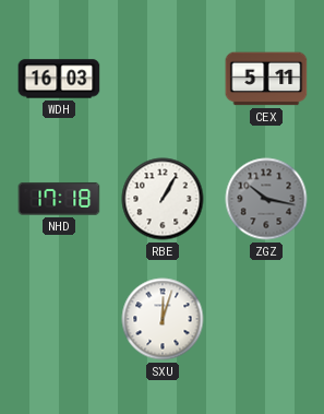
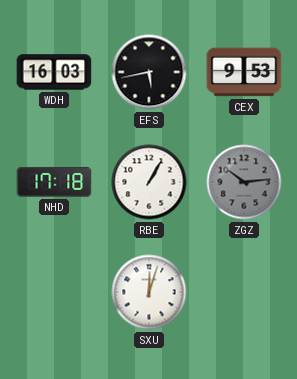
EFS: none -> 5:43
CEX: 5:11 -> 9:53
ZGZ: 10:17 -> 10:14
